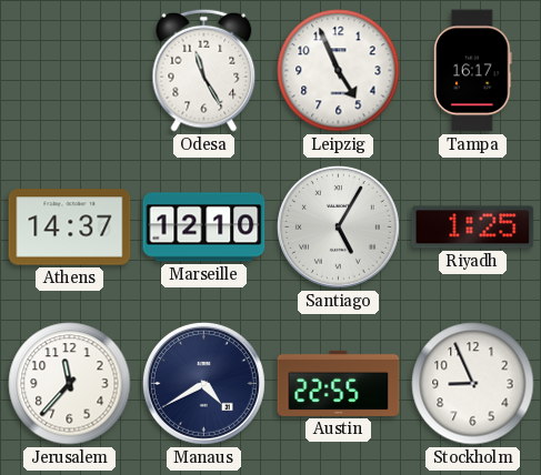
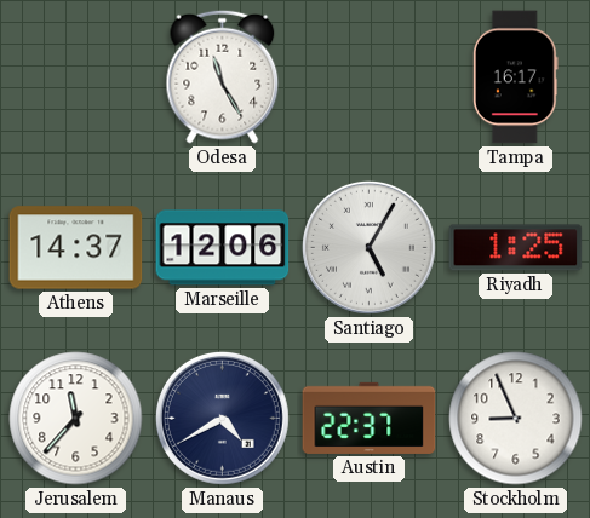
Leipzig: 4:56 -> none
Marseille: 12:10 -> 12:06
Austin: 22:55 -> 22:37
